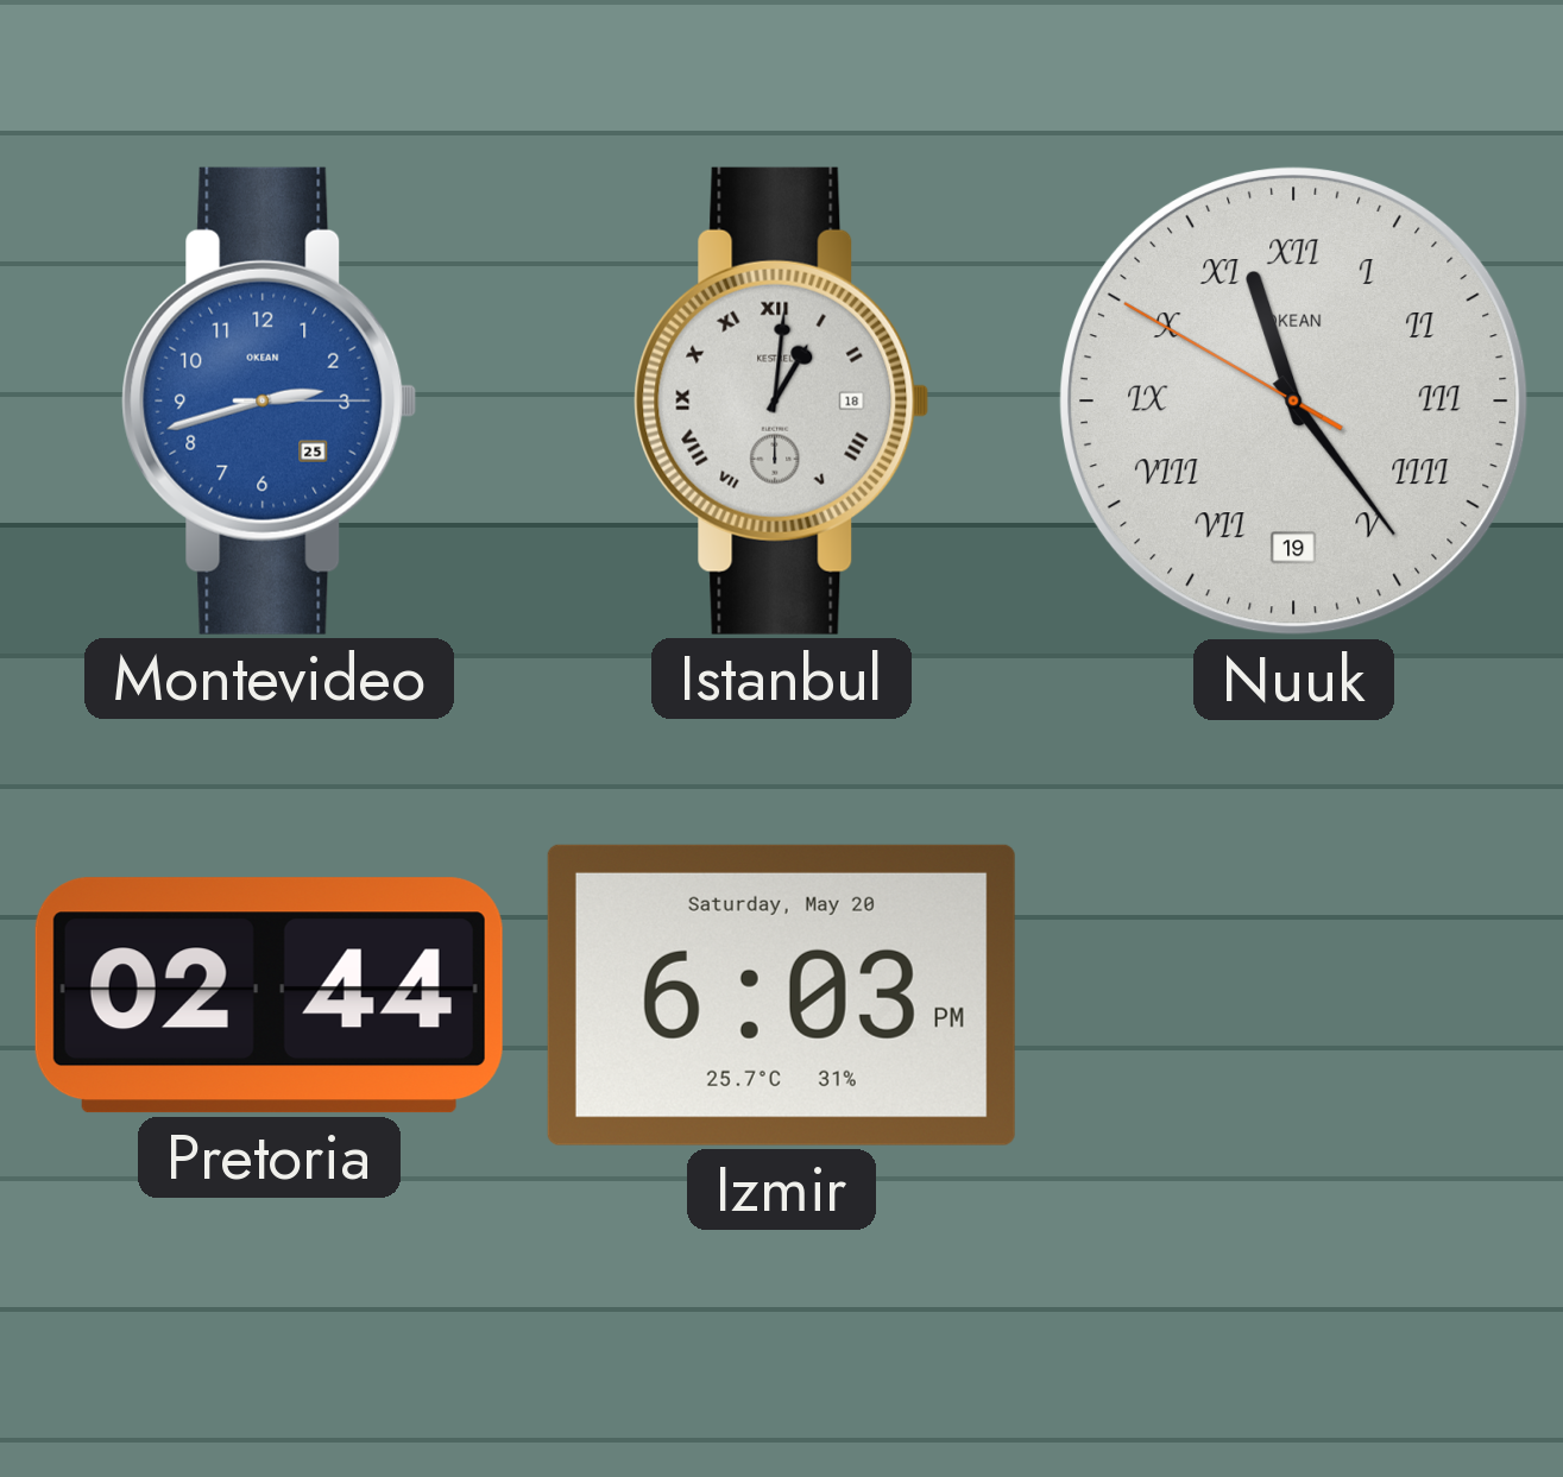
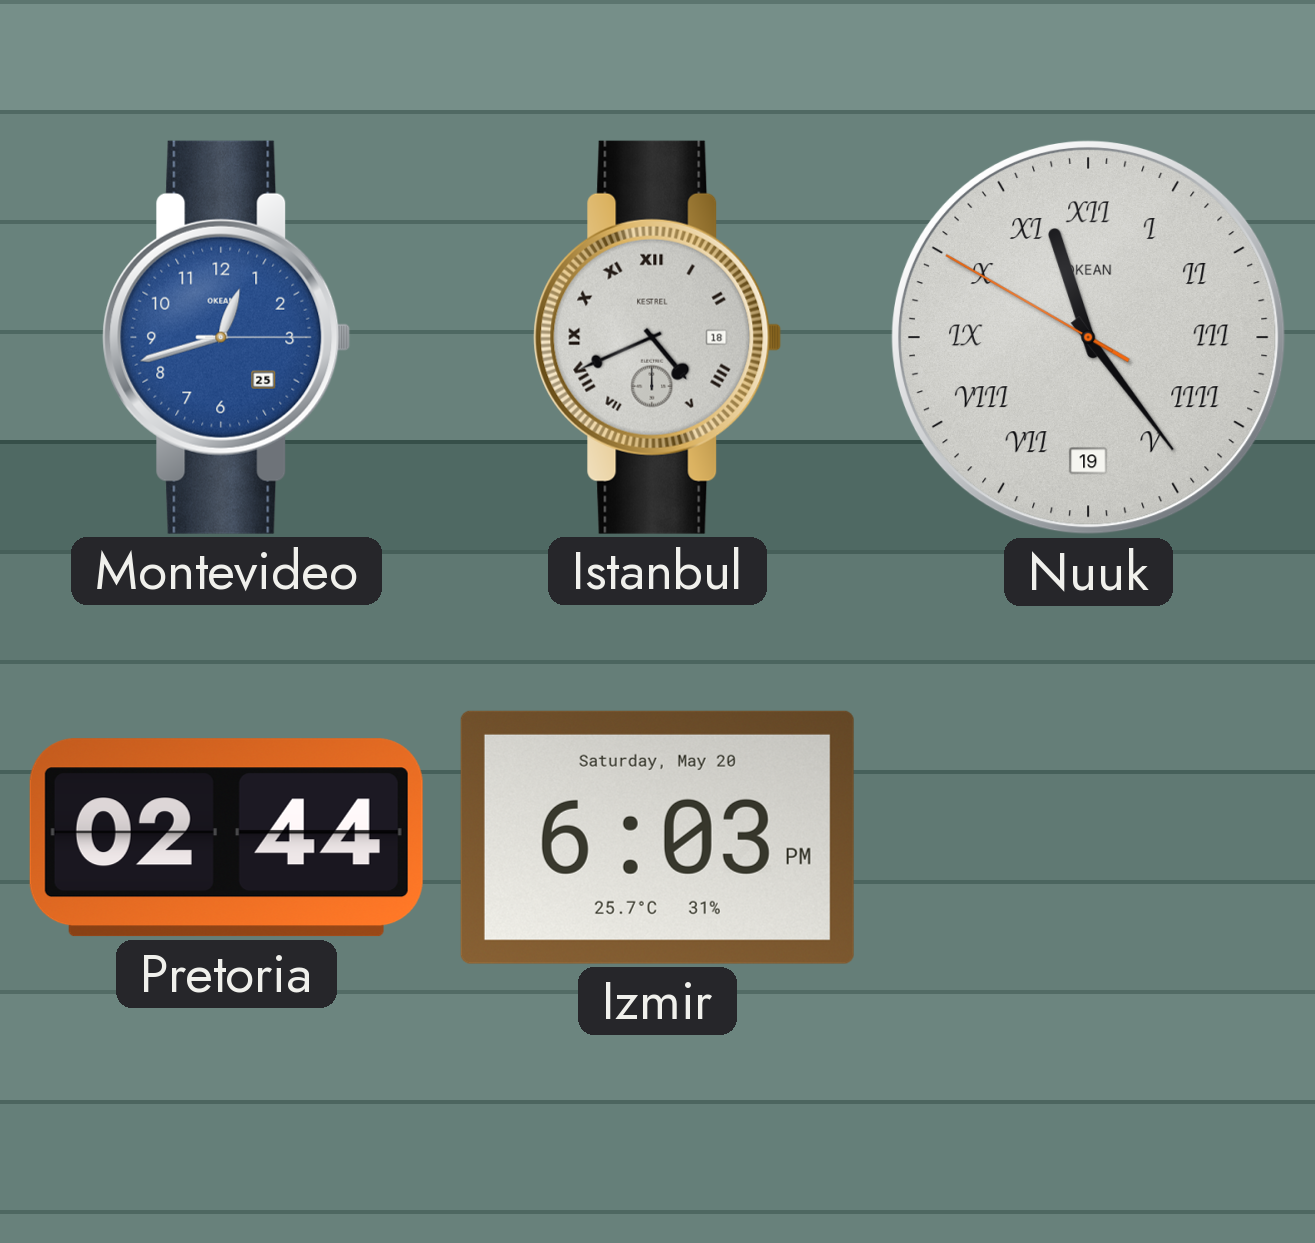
Montevideo: 2:42 -> 12:42
Istanbul: 1:01 -> 4:41
